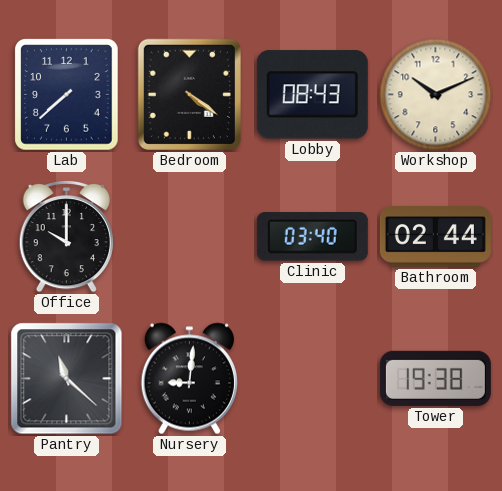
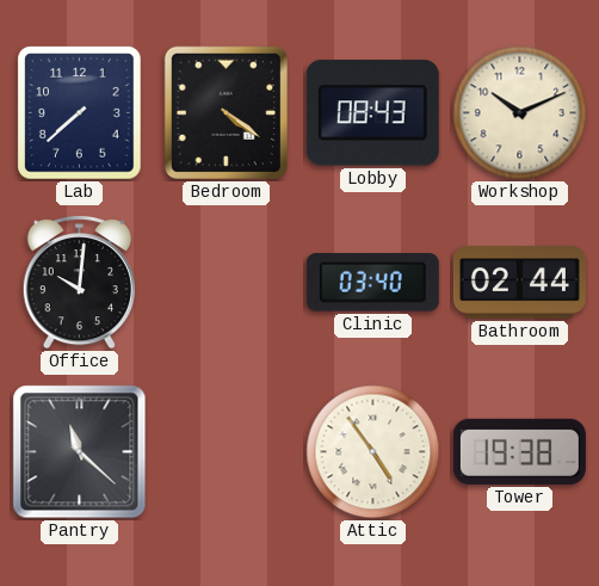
Office: 10:00 -> 10:01
Nursery: 9:01 -> none
Attic: none -> 4:54
